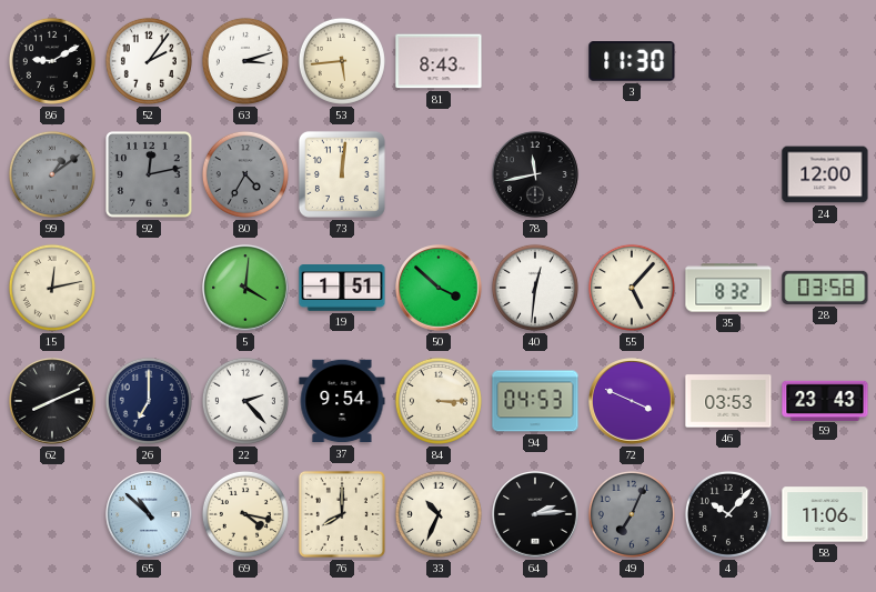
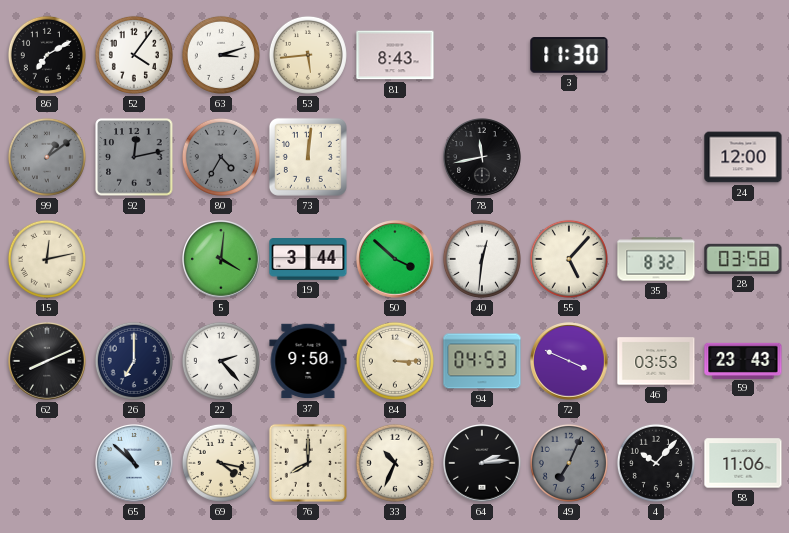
86: 9:10 -> 7:10
52: 2:06 -> 4:06
19: 1:51 -> 3:44
37: 9:54 -> 9:50
